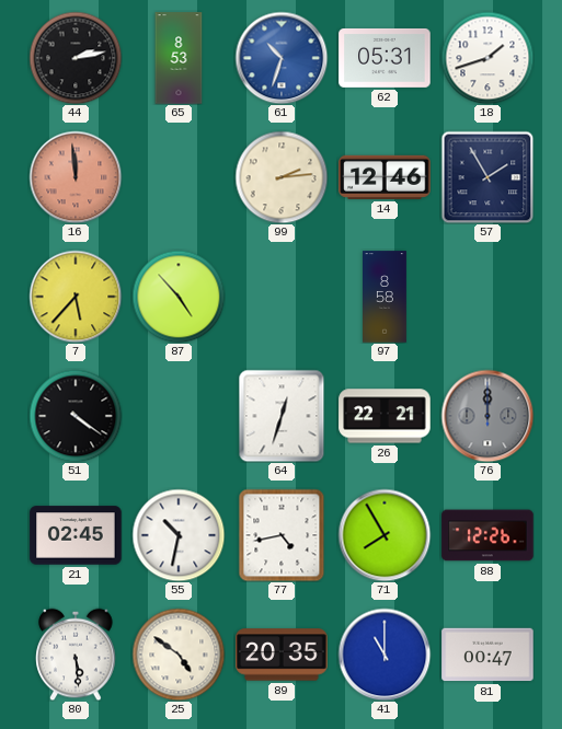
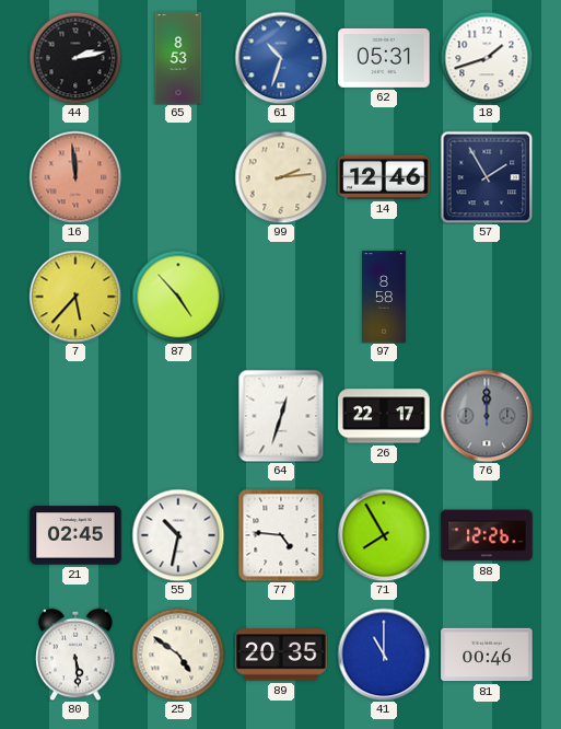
51: 4:21 -> none
26: 22:21 -> 22:17
77: 4:43 -> 4:46
81: 00:47 -> 00:46
